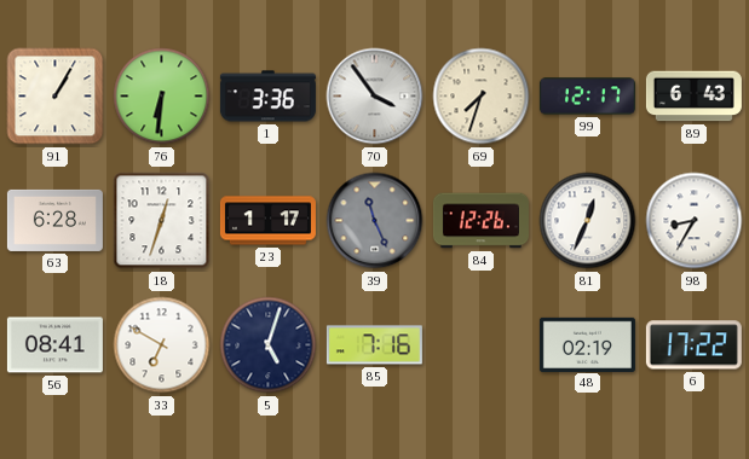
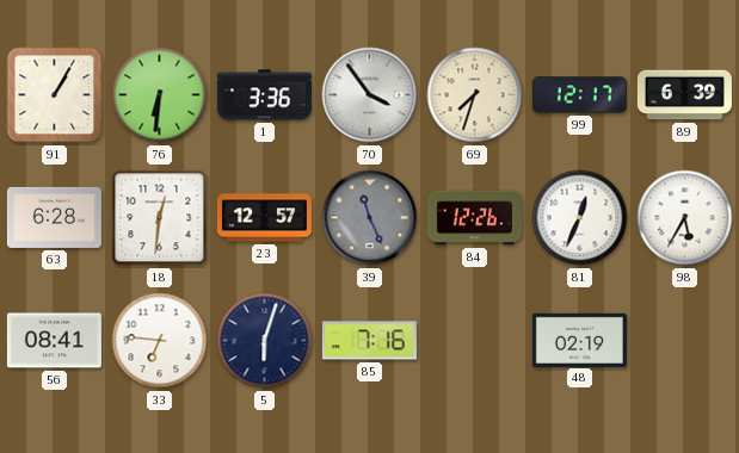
89: 6:43 -> 6:39
18: 12:33 -> 12:31
23: 1:17 -> 12:57
98: 8:35 -> 5:35
33: 6:50 -> 6:46
5: 5:03 -> 6:03
6: 17:22 -> none
